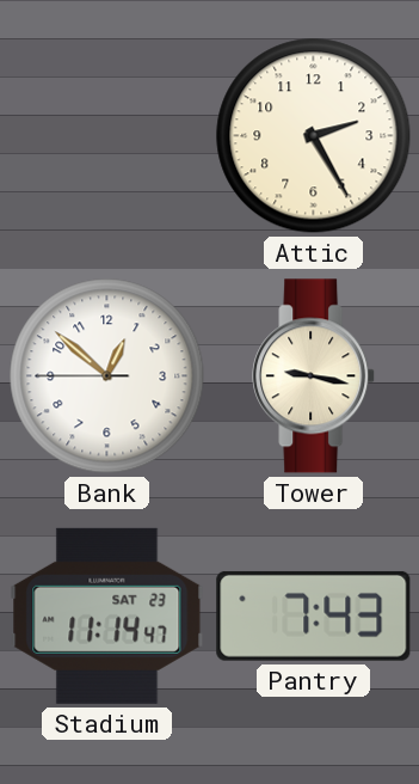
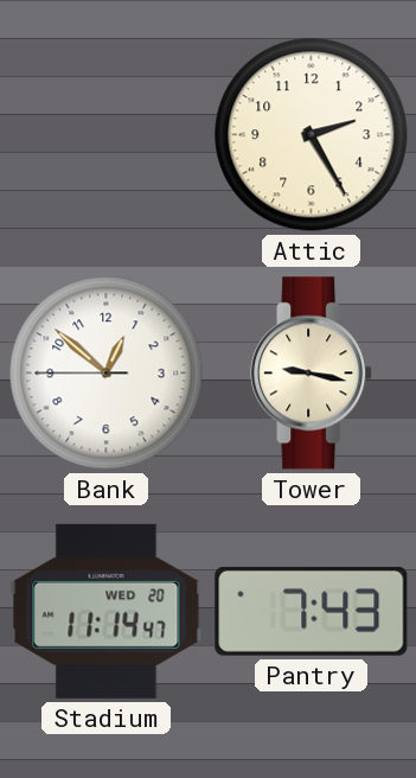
Stadium date: SAT 23 -> WED 20
